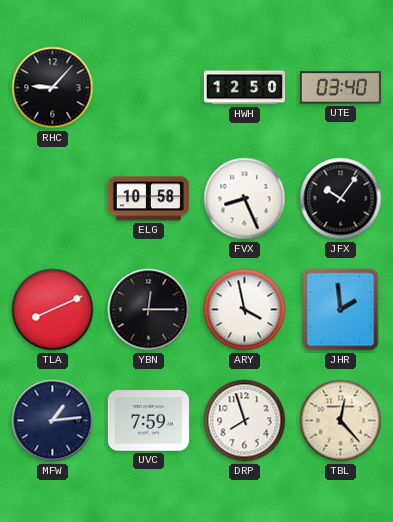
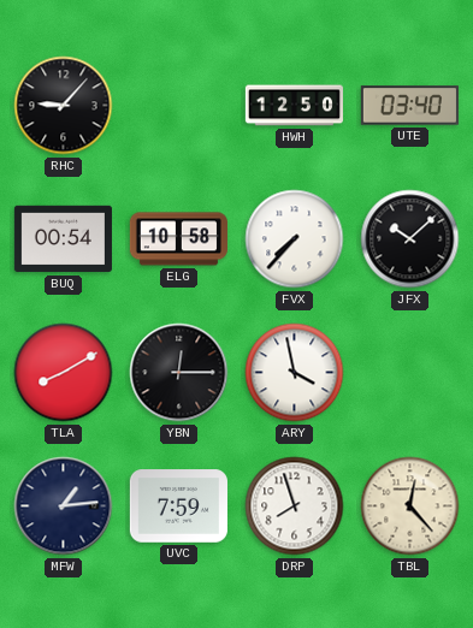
BUQ: none -> 00:54
FVX: 8:26 -> 7:37
JFX: 10:06 -> 10:08
TLA: 8:11 -> 8:10
JHR: 1:59 -> none
